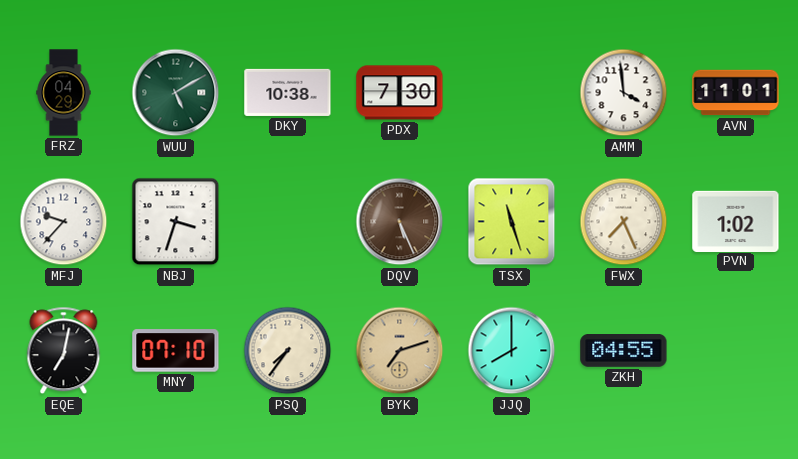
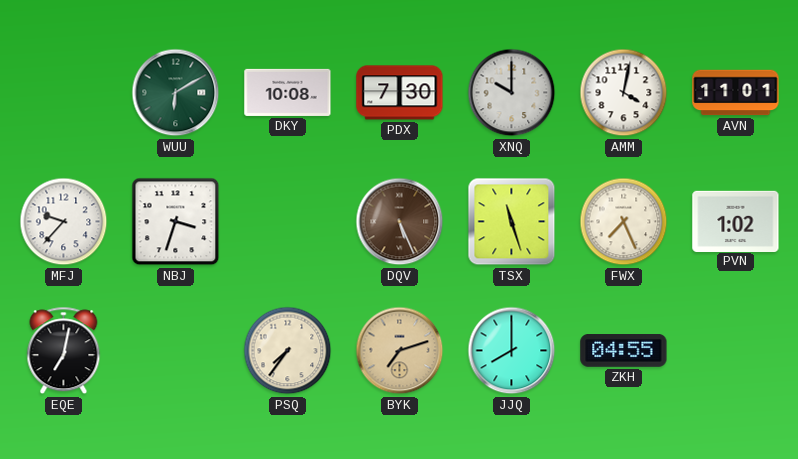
FRZ: 04:29 -> none
WUU: 5:10 -> 6:10
DKY: 10:38 -> 10:08
XNQ: none -> 10:00
AMM: 3:59 -> 4:02
MNY: 07:10 -> none
